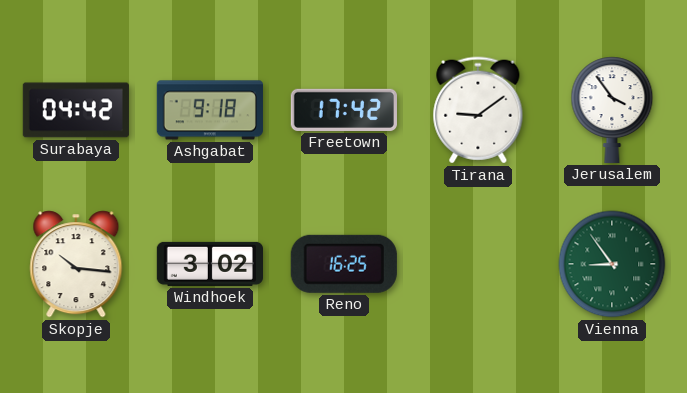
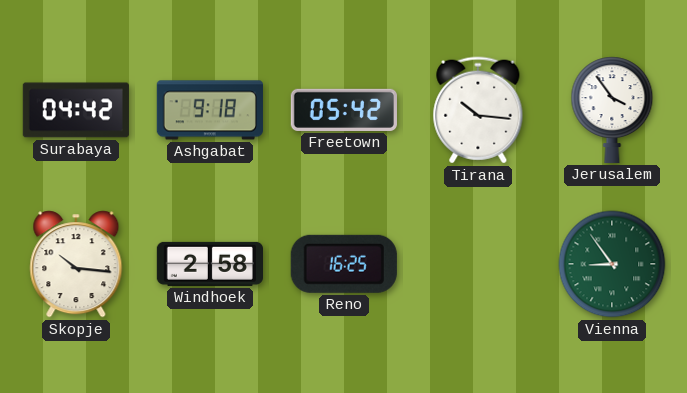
Freetown: 17:42 -> 05:42
Tirana: 9:09 -> 10:16
Windhoek: 3:02 -> 2:58
